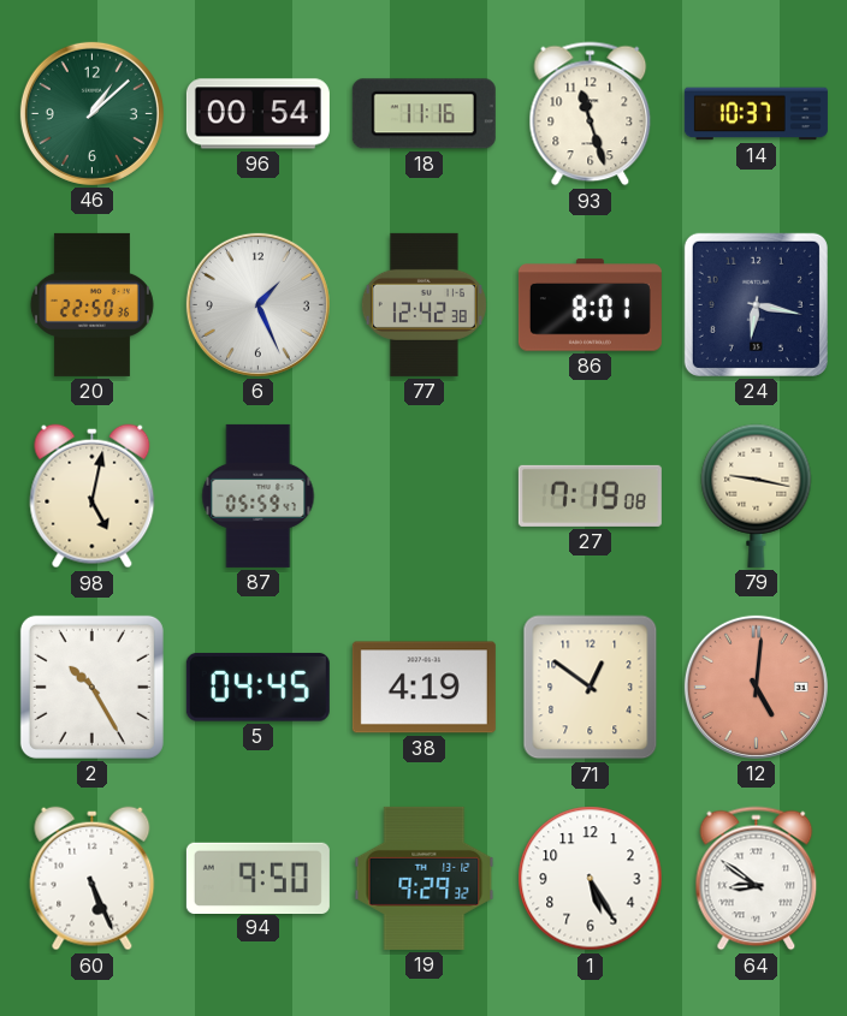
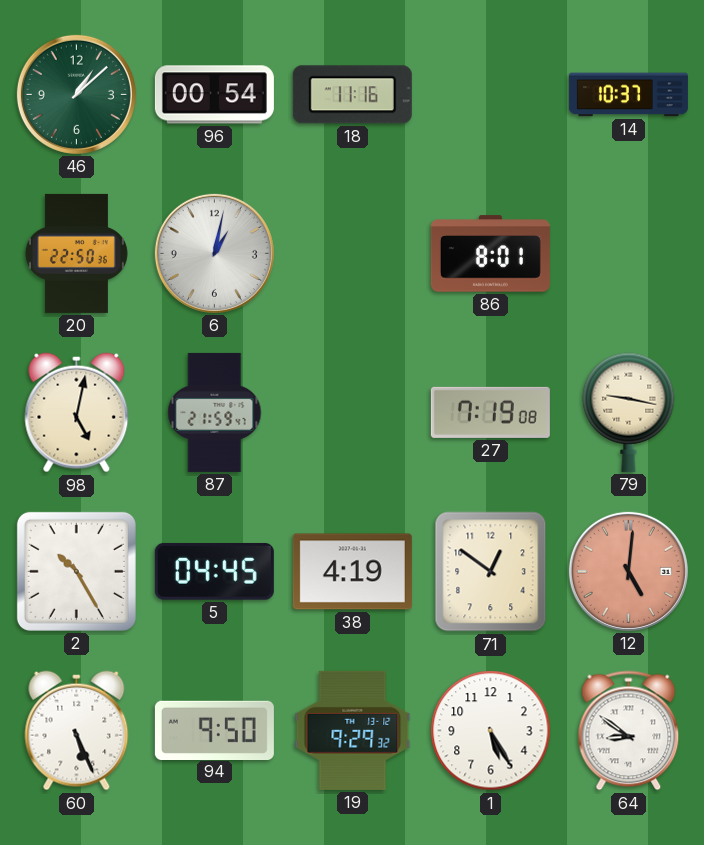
93: 11:27 -> none
6: 1:26 -> 1:02
77: 12:42 -> none
24: 6:17 -> none
87: 05:59 -> 21:59
